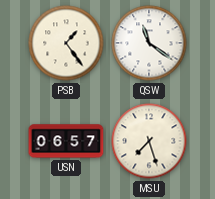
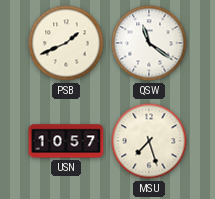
PSB: 1:24 -> 1:41
USN: 06:57 -> 10:57
